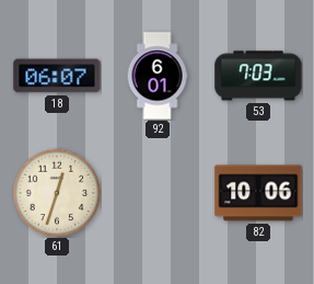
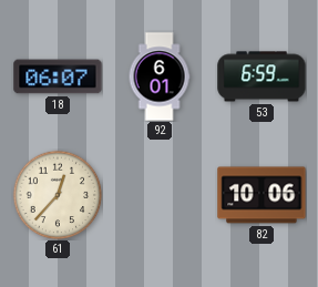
53: 7:03 -> 6:59
61: 12:33 -> 12:37
